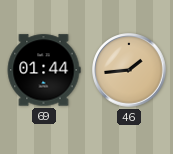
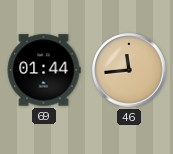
46: 1:44 -> 11:44
